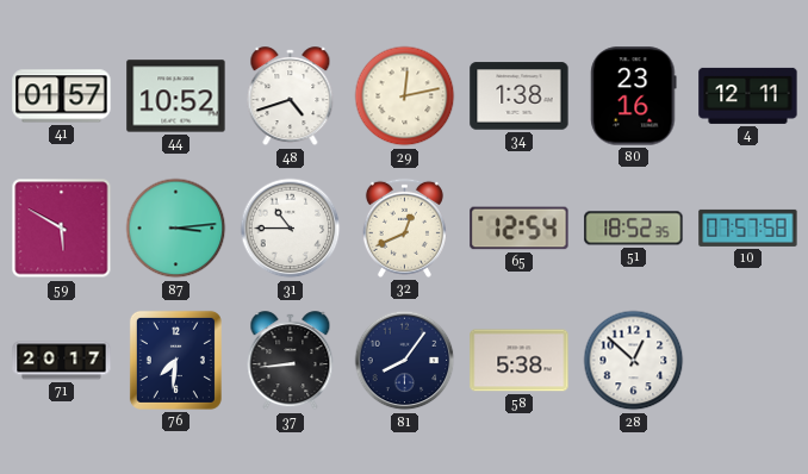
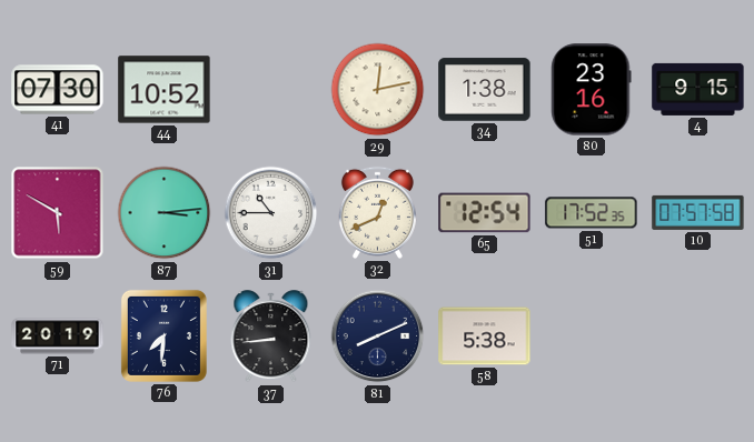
41: 01:57 -> 07:30
48: 4:42 -> none
4: 12:11 -> 9:15
51: 18:52 -> 17:52
71: 20:17 -> 20:19
81: 8:06 -> 8:11
28: 12:52 -> none
